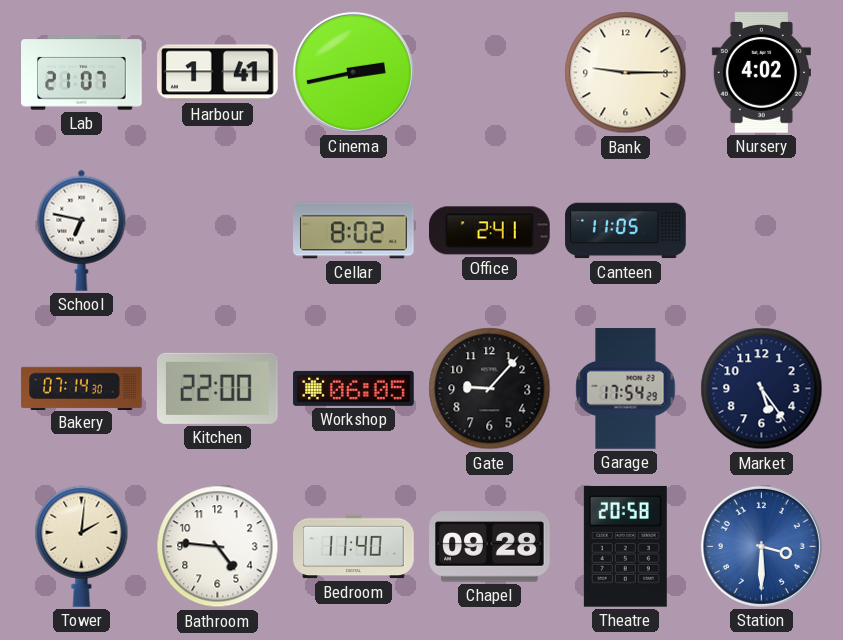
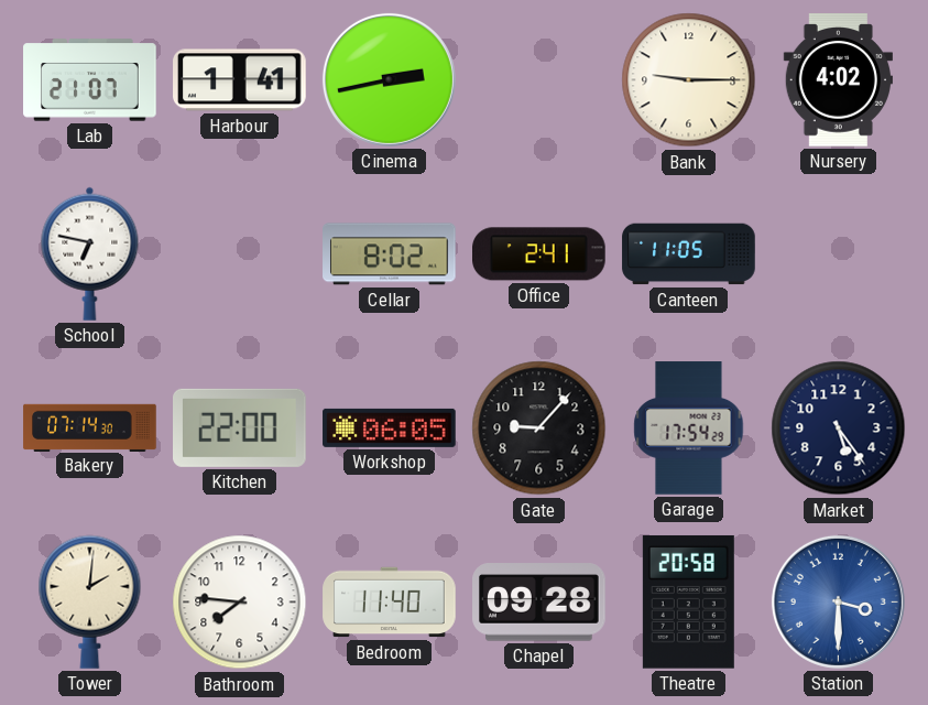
Bathroom: 4:46 -> 7:46
